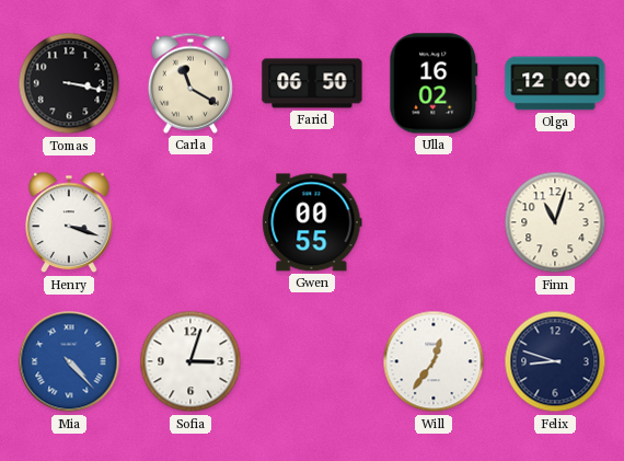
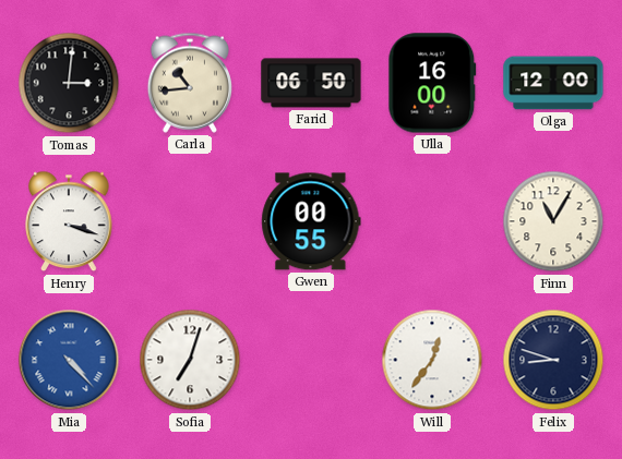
Tomas: 3:17 -> 3:01
Carla: 11:20 -> 10:44
Ulla: 16:02 -> 16:00
Finn: 11:03 -> 11:05
Sofia: 3:03 -> 7:03
